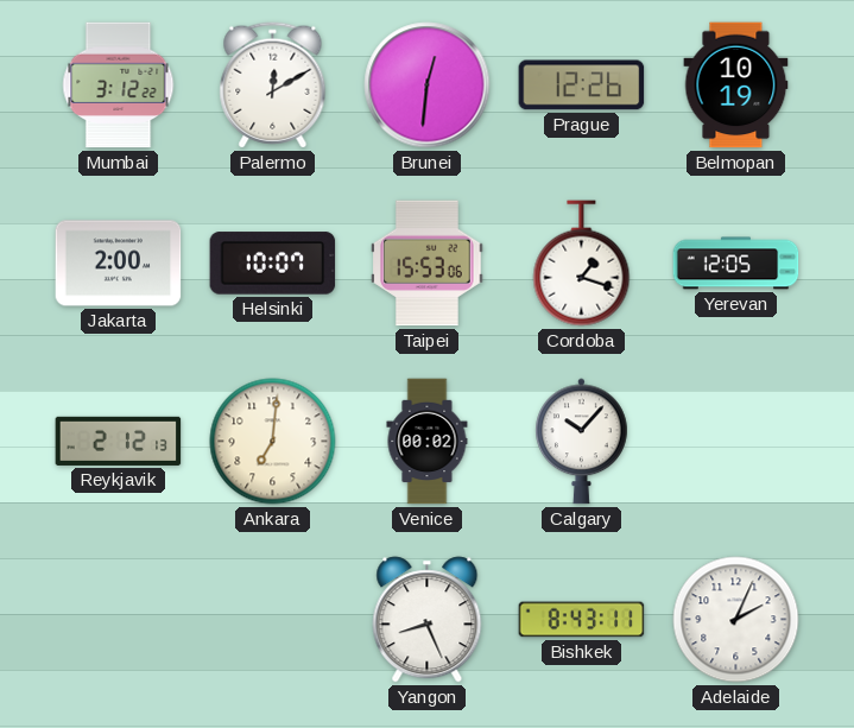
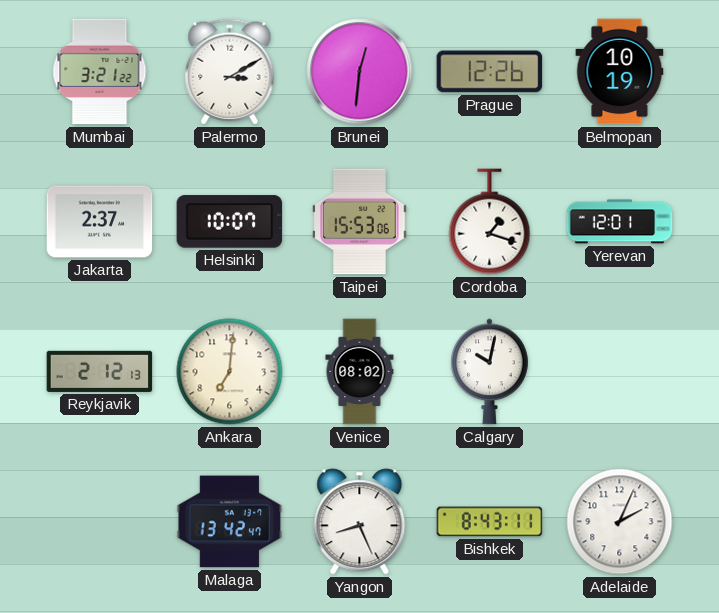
Mumbai: 3:12 -> 3:21
Palermo: 12:10 -> 3:10
Jakarta: 2:00 -> 2:37
Yerevan: 12:05 -> 12:01
Venice: 00:02 -> 08:02
Calgary: 10:07 -> 10:02
Malaga: none -> 13:42
